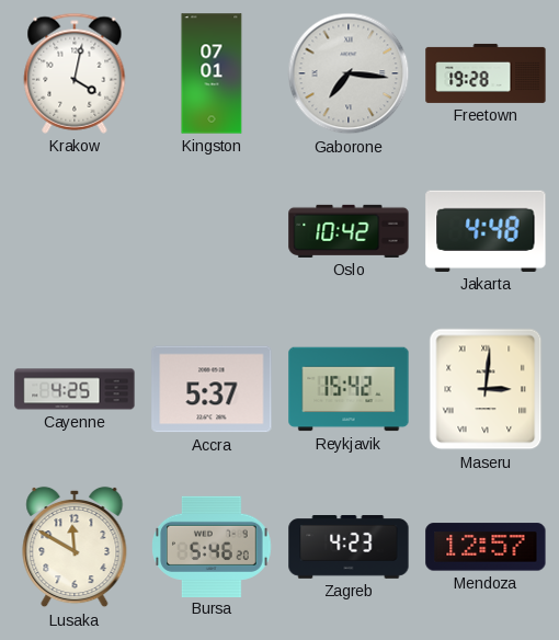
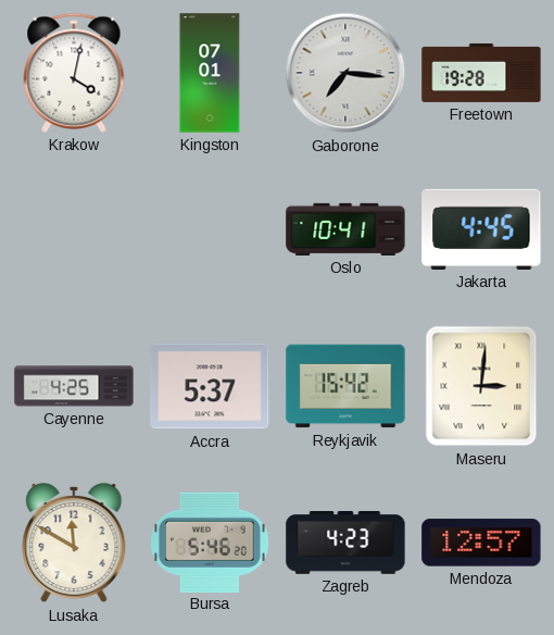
Oslo: 10:42 -> 10:41
Jakarta: 4:48 -> 4:45
